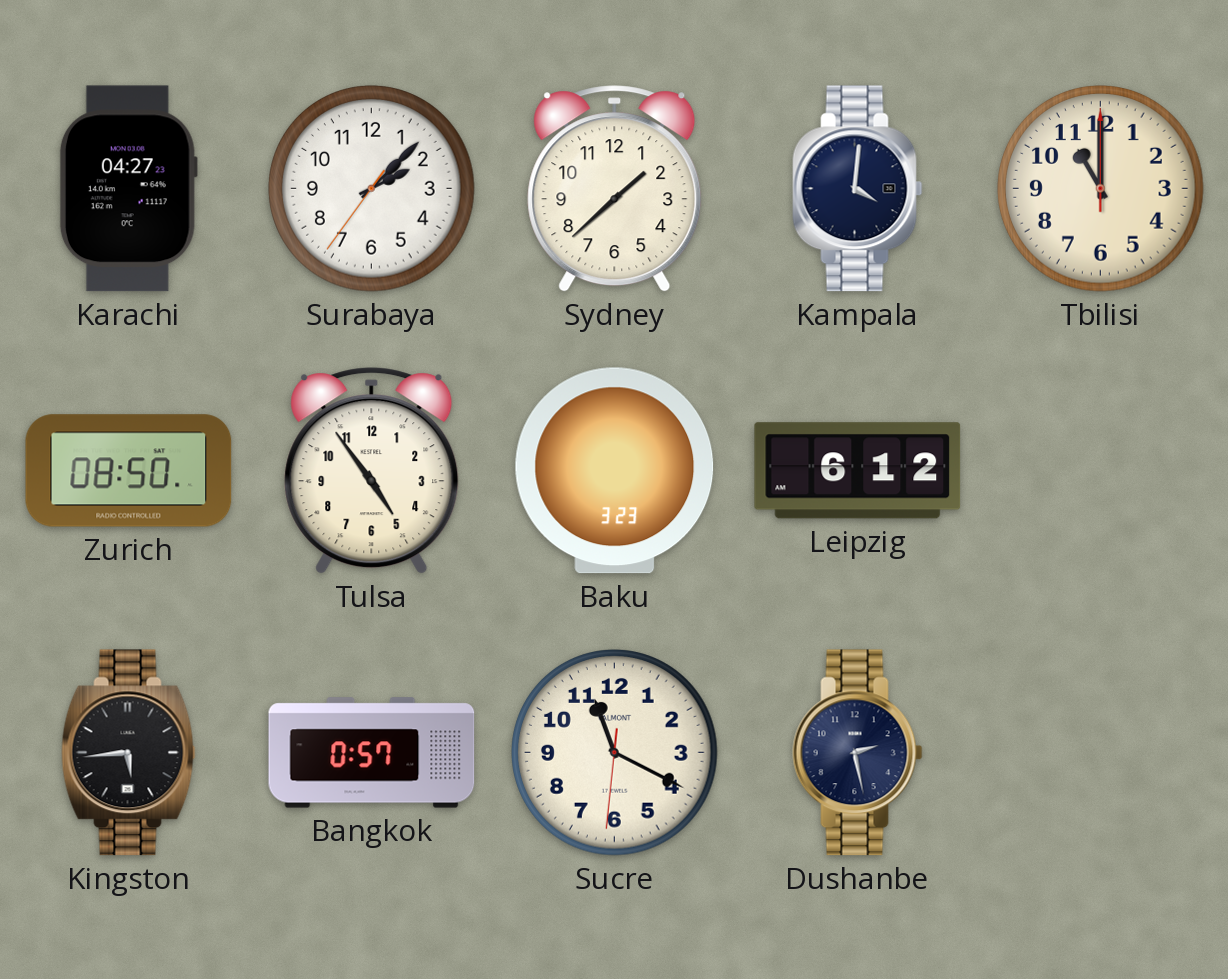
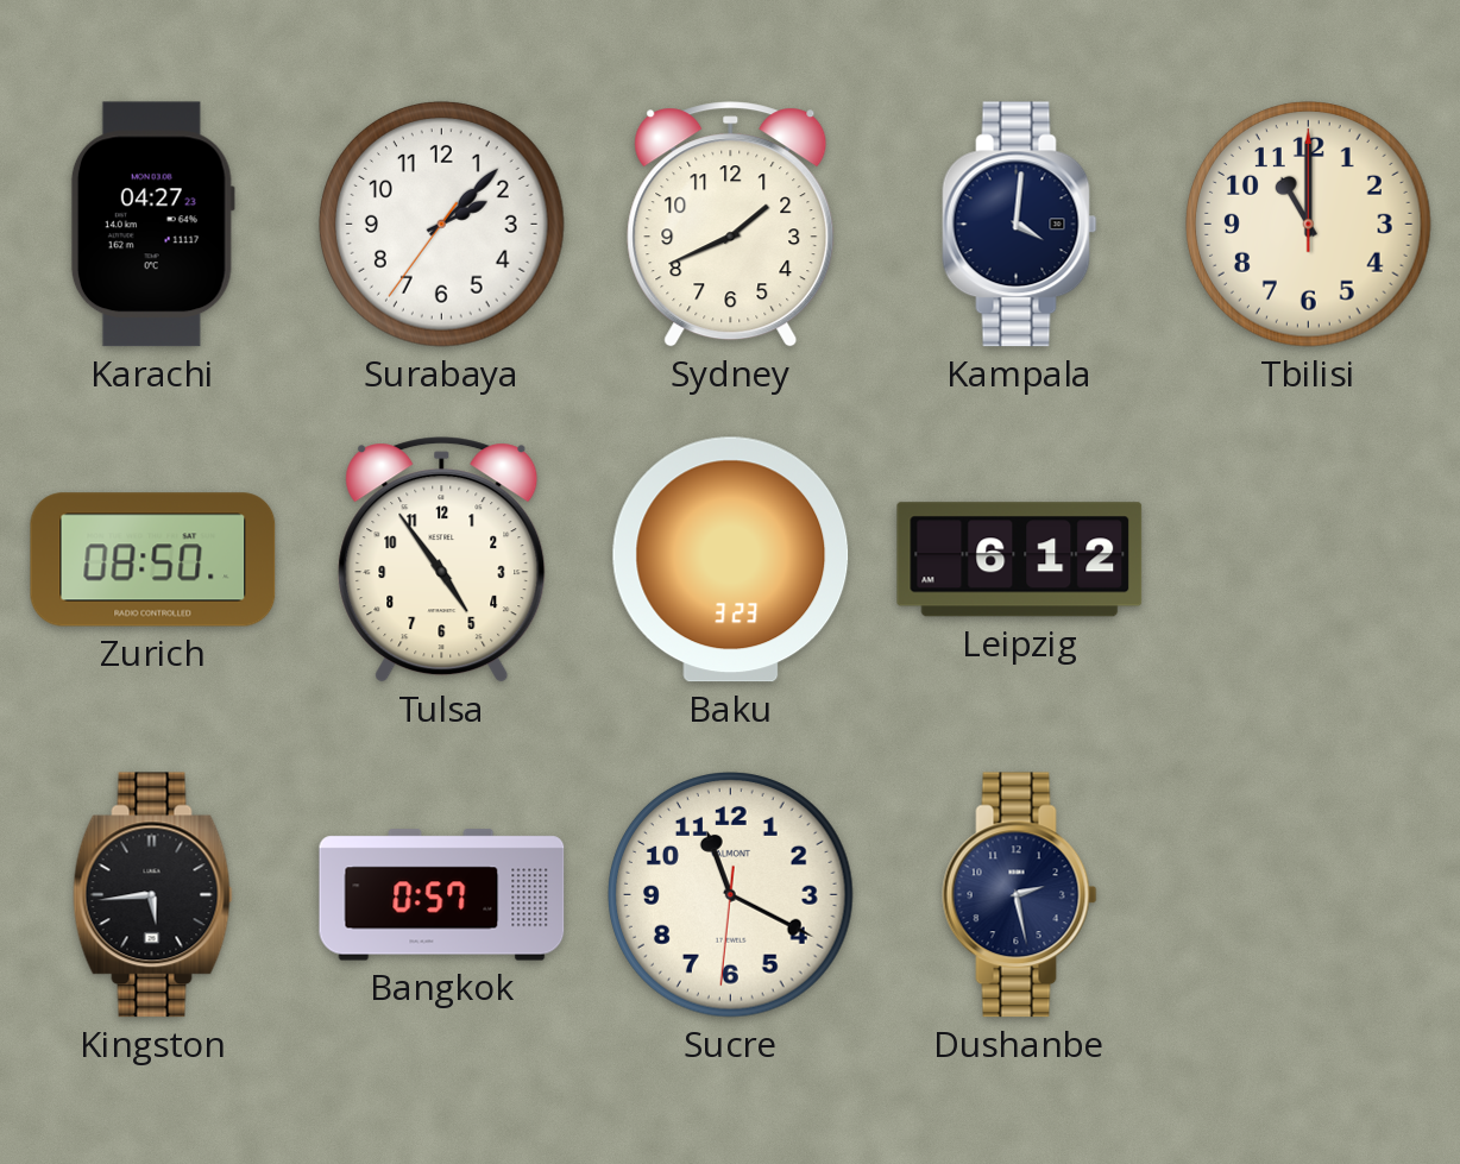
Sydney: 1:38 -> 1:41
